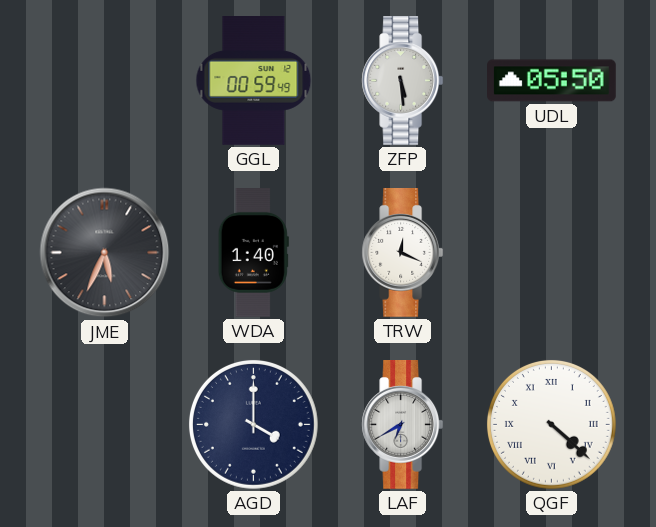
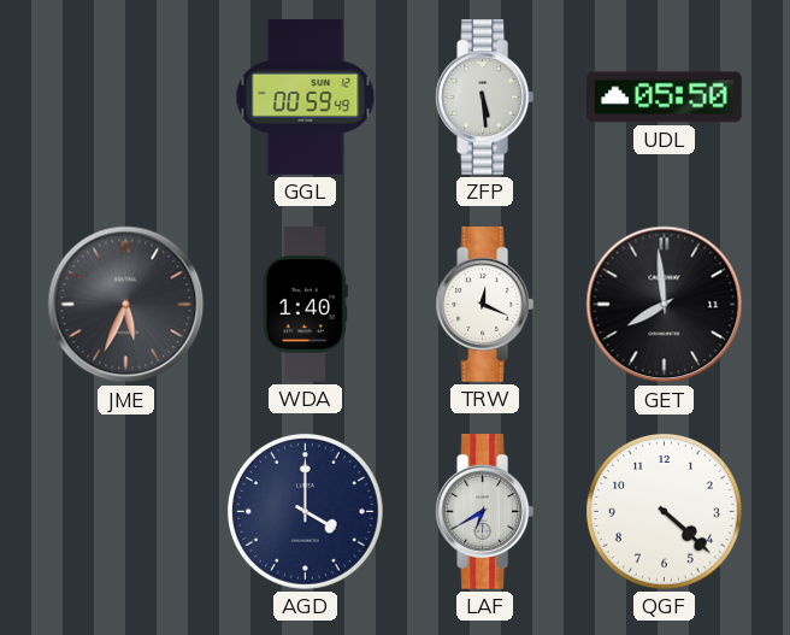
GET: none -> 7:59
QGF numerals: Roman -> Arabic
